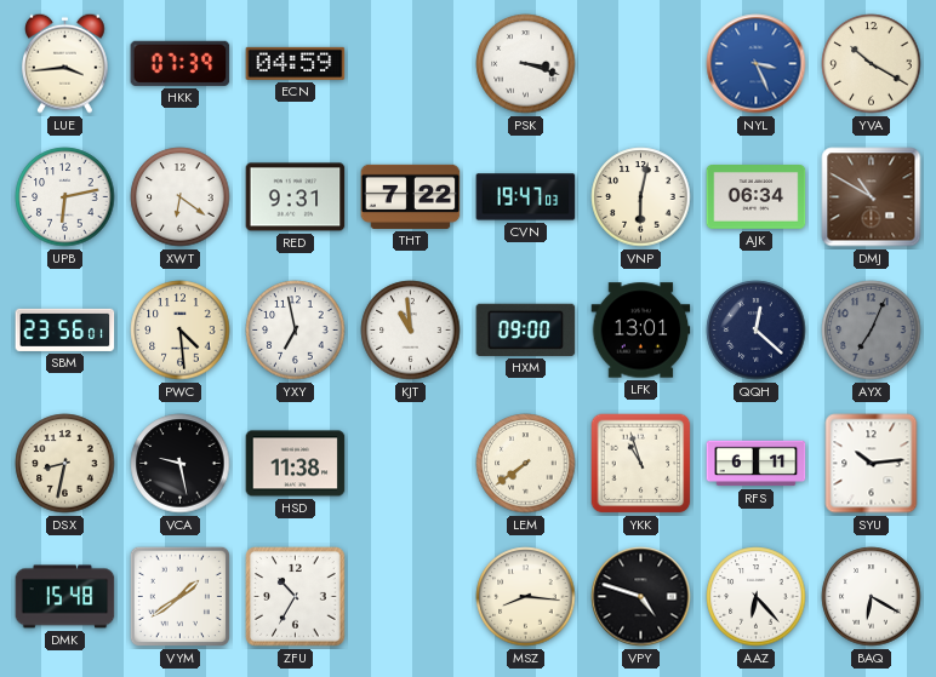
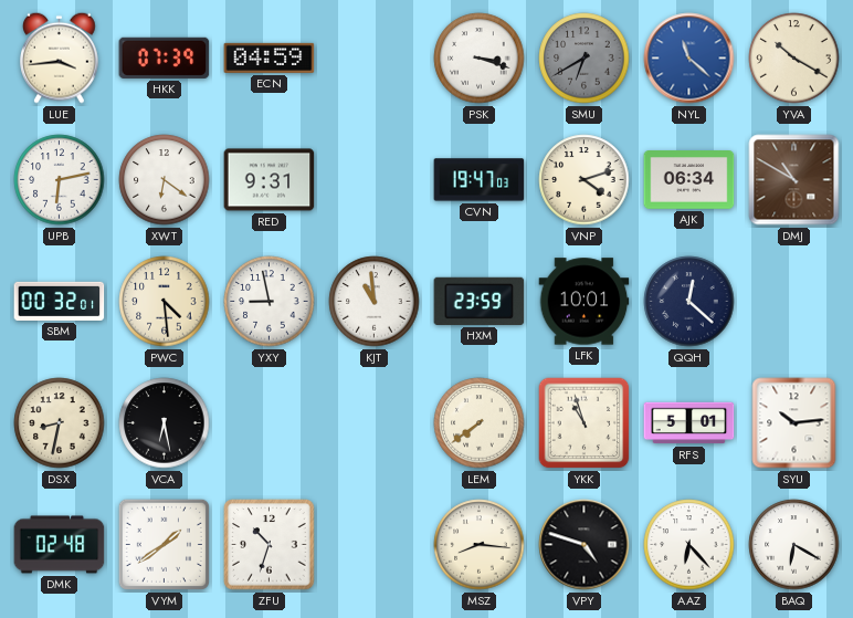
SMU: none -> 6:40
NYL: 3:26 -> 11:22
THT: 7:22 -> none
VNP: 6:02 -> 4:12
SBM: 23:56 -> 00:32
YXY: 6:58 -> 8:58
HXM: 09:00 -> 23:59
LFK: 13:01 -> 10:01
AYX: 7:04 -> none
VCA: 9:28 -> 6:28
HSD: 11:38 -> none
RFS: 6:11 -> 5:01
DMK: 15:48 -> 02:48
ZFU: 10:35 -> 10:33
